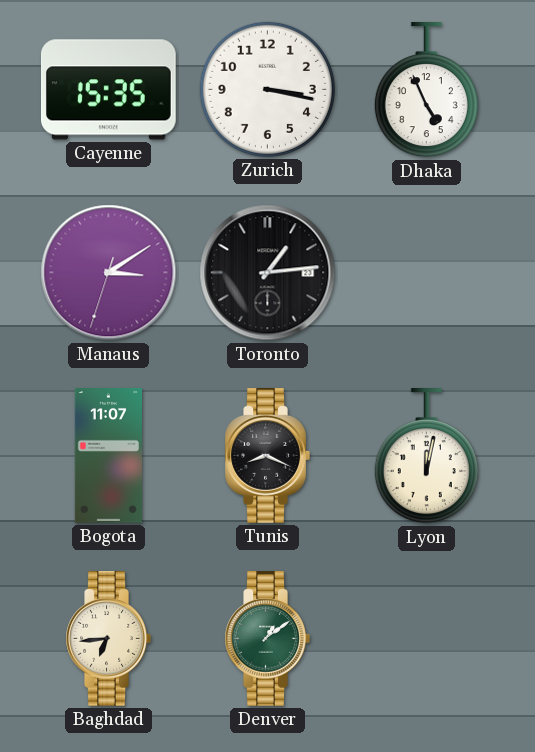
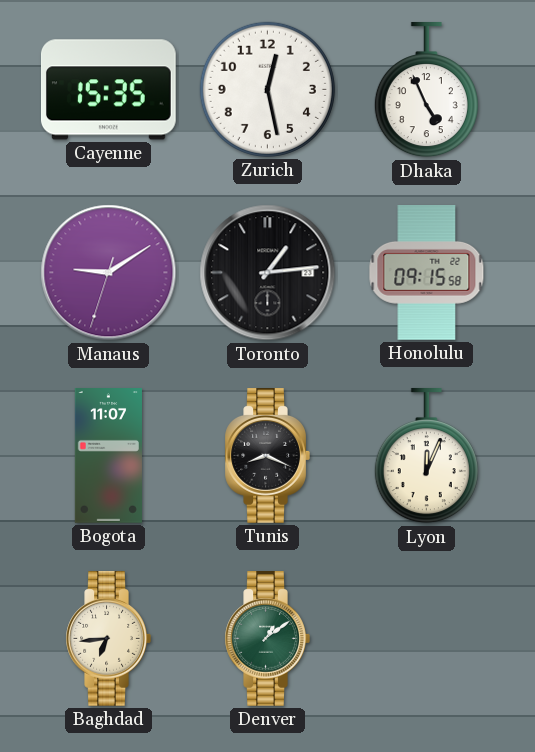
Zurich: 3:17 -> 12:28
Manaus: 3:09 -> 9:09
Honolulu: none -> 09:15
Lyon: 12:02 -> 12:04
